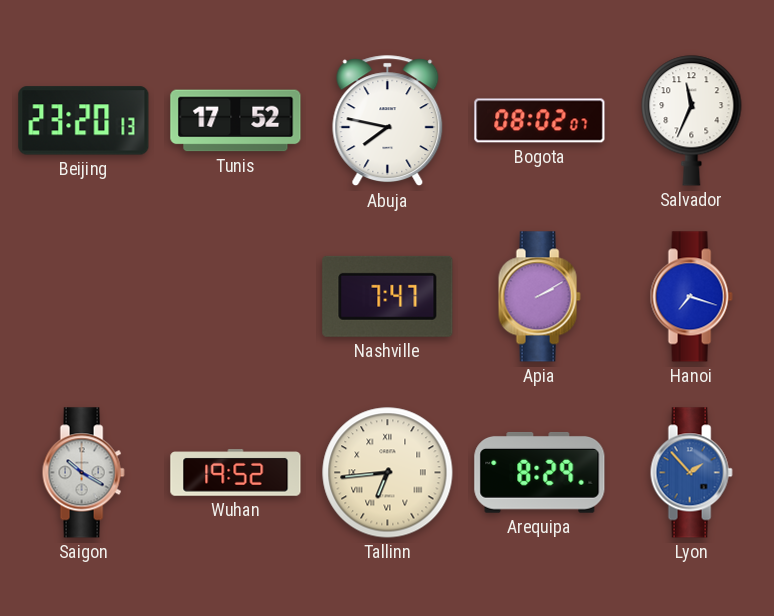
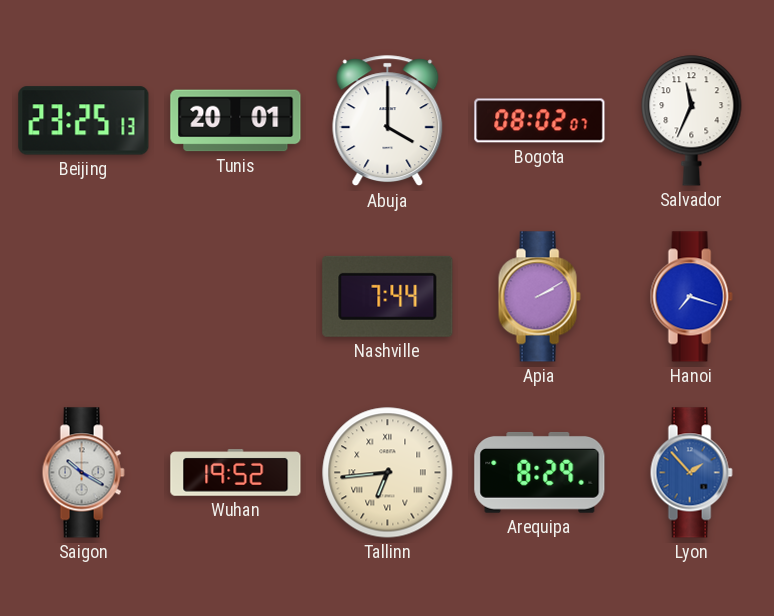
Beijing: 23:20 -> 23:25
Tunis: 17:52 -> 20:01
Abuja: 7:47 -> 4:00
Nashville: 7:47 -> 7:44
